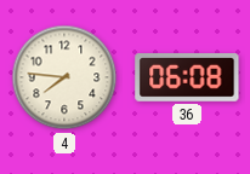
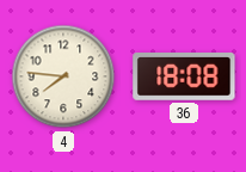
36: 06:08 -> 18:08
